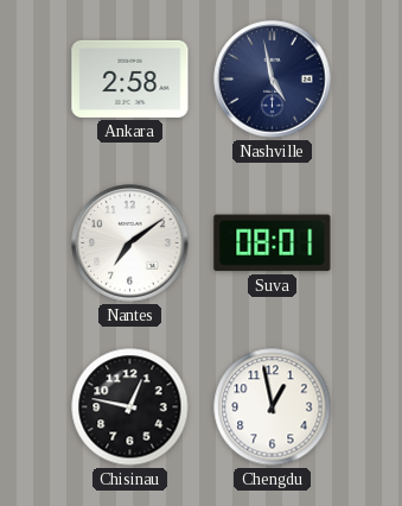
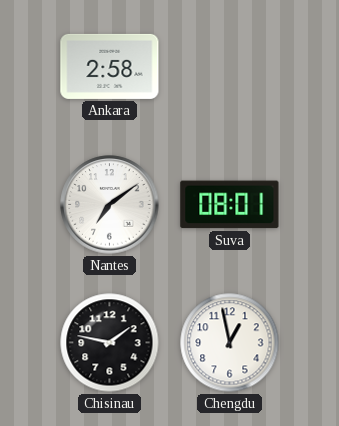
Nashville: 4:58 -> none
Chisinau: 12:47 -> 1:47
